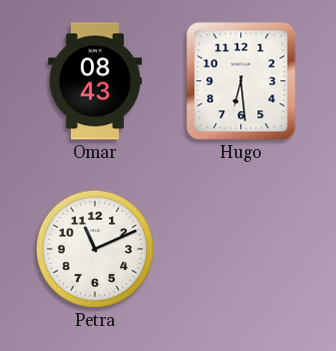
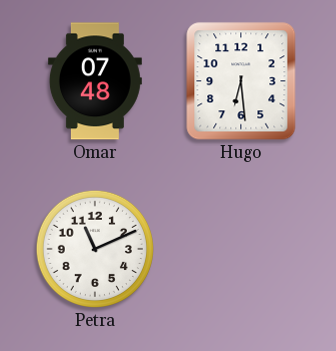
Omar: 08:43 -> 07:48
